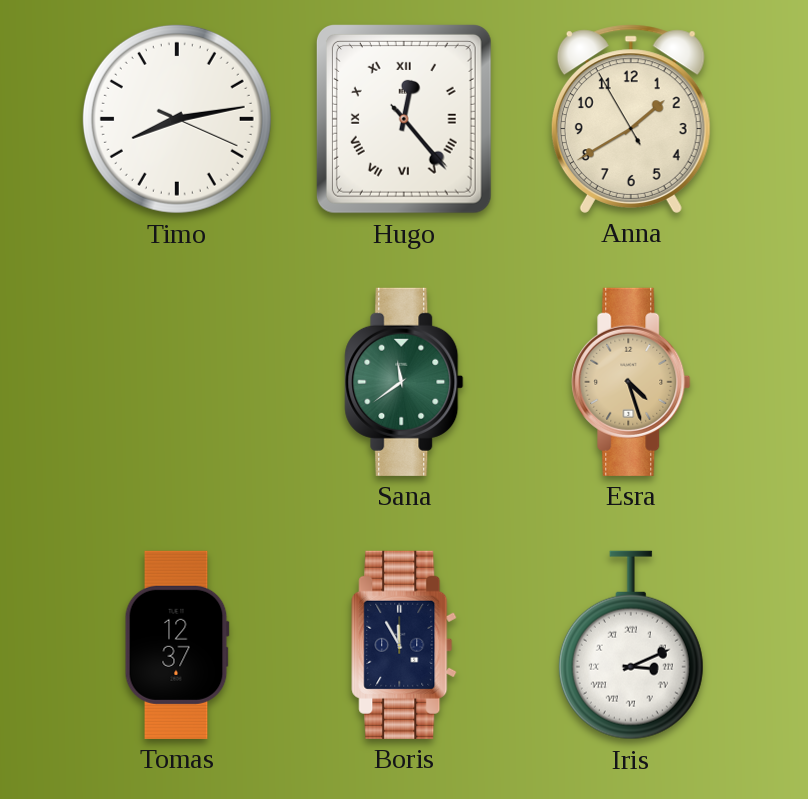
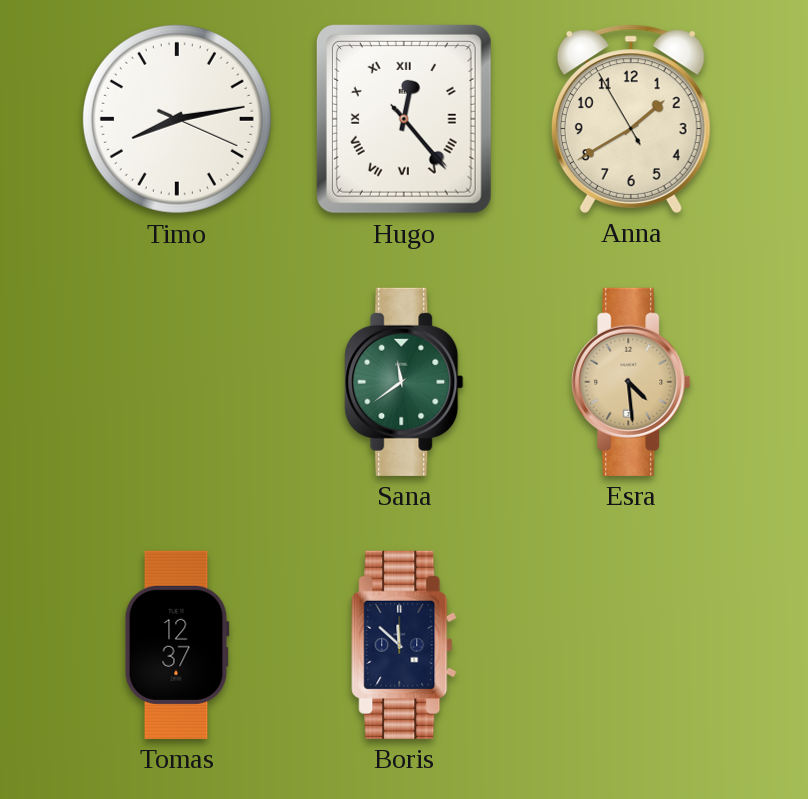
Esra: 4:27 -> 4:29
Boris: 11:55 -> 11:52
Iris: 3:11 -> none
